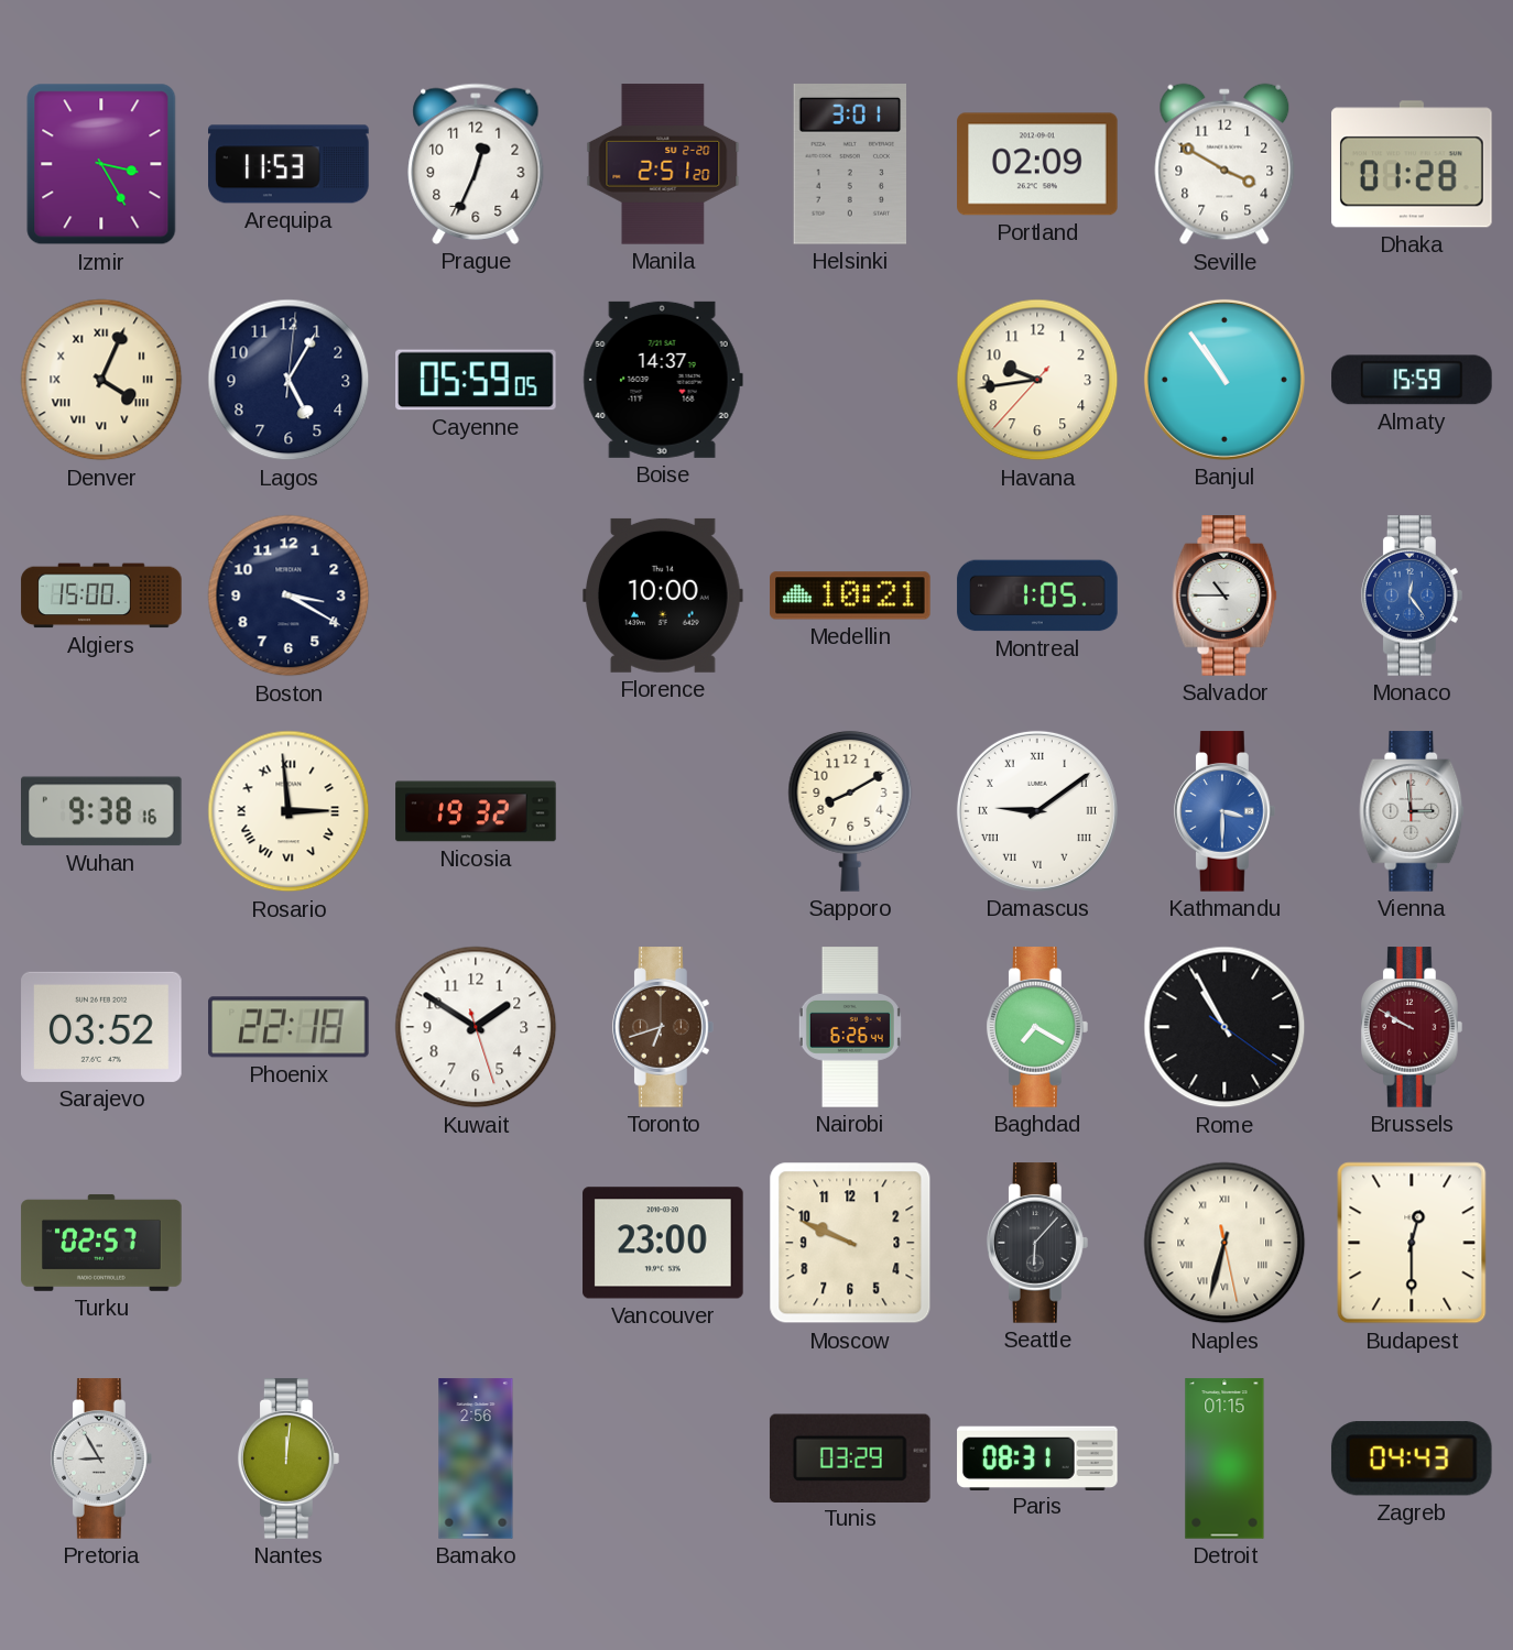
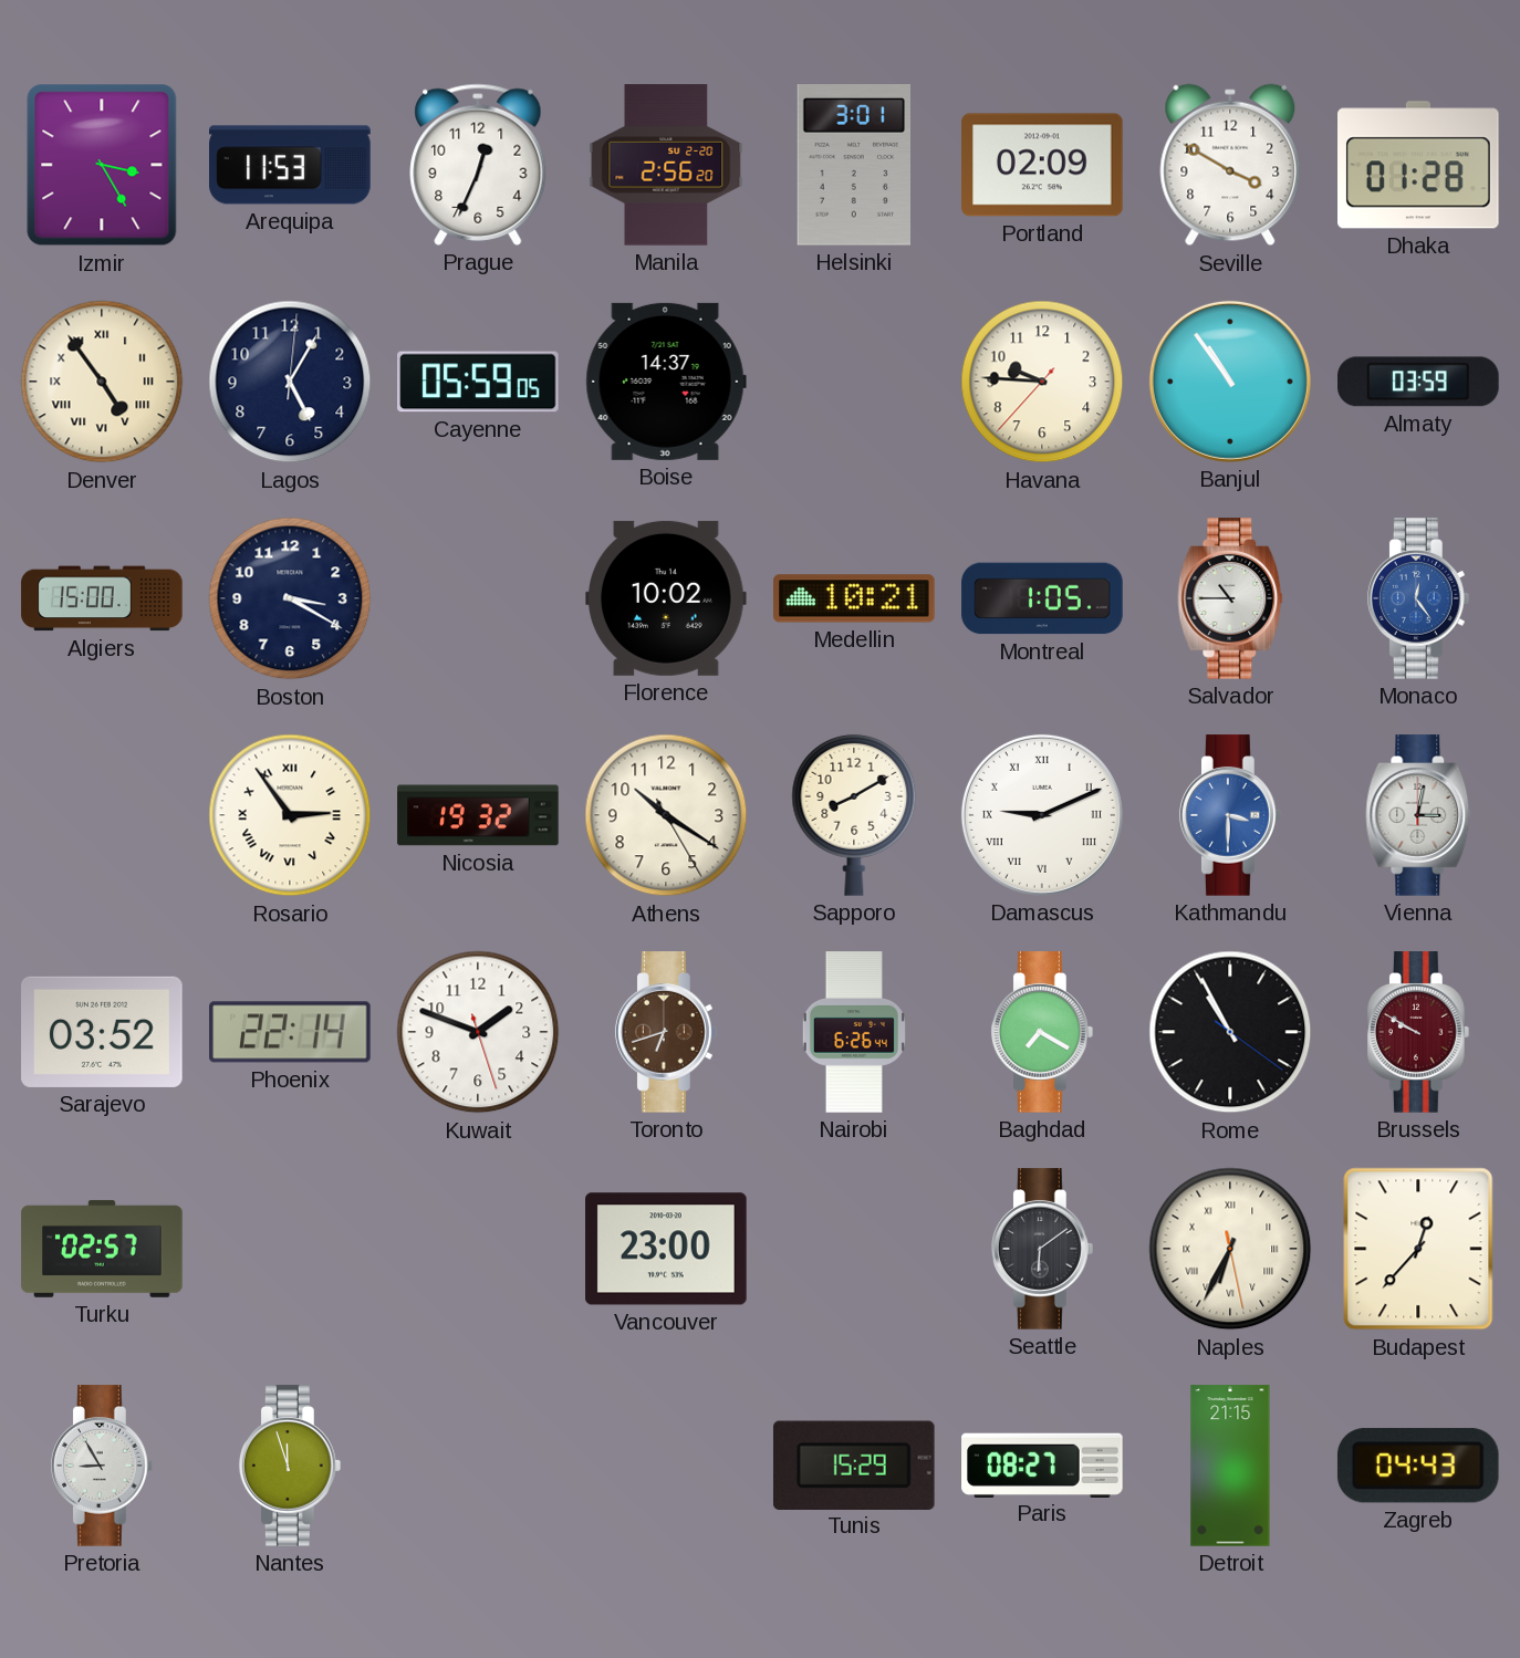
Manila: 2:51 -> 2:56
Denver: 4:04 -> 4:54
Havana: 9:43 -> 9:45
Almaty: 15:59 -> 03:59
Florence: 10:00 -> 10:02
Wuhan: 9:38 -> none
Rosario: 2:59 -> 2:54
Athens: none -> 10:20
Damascus: 9:09 -> 9:11
Vienna: 2:59 -> 3:02
Phoenix: 22:18 -> 22:14
Kuwait: 1:50 -> 1:48
Moscow: 9:49 -> none
Seattle: 6:07 -> 6:09
Naples: 6:32 -> 6:34
Budapest: 12:30 -> 12:37
Nantes: 12:01 -> 11:57
Bamako: 2:56 -> none
Tunis: 03:29 -> 15:29
Paris: 08:31 -> 08:27
Detroit: 01:15 -> 21:15
